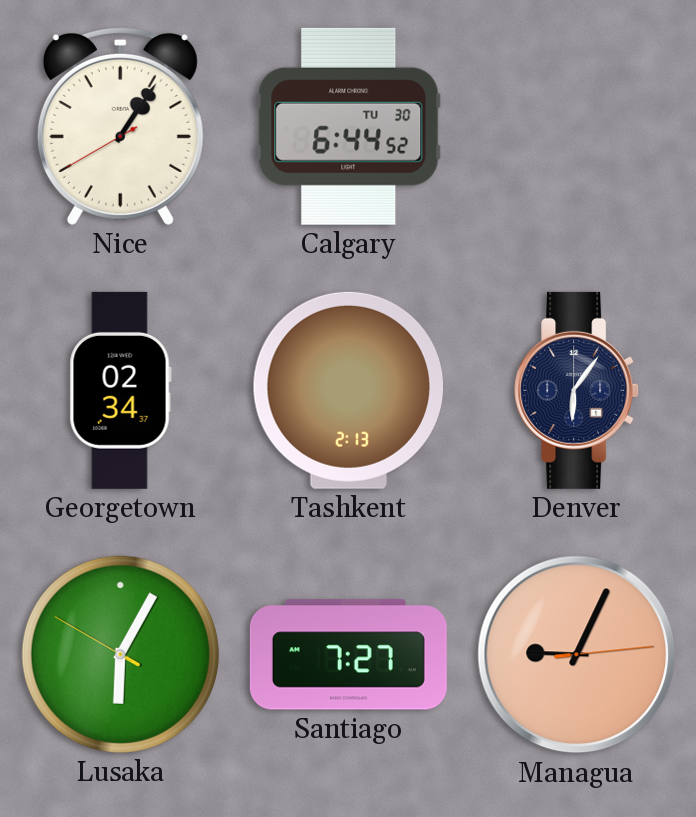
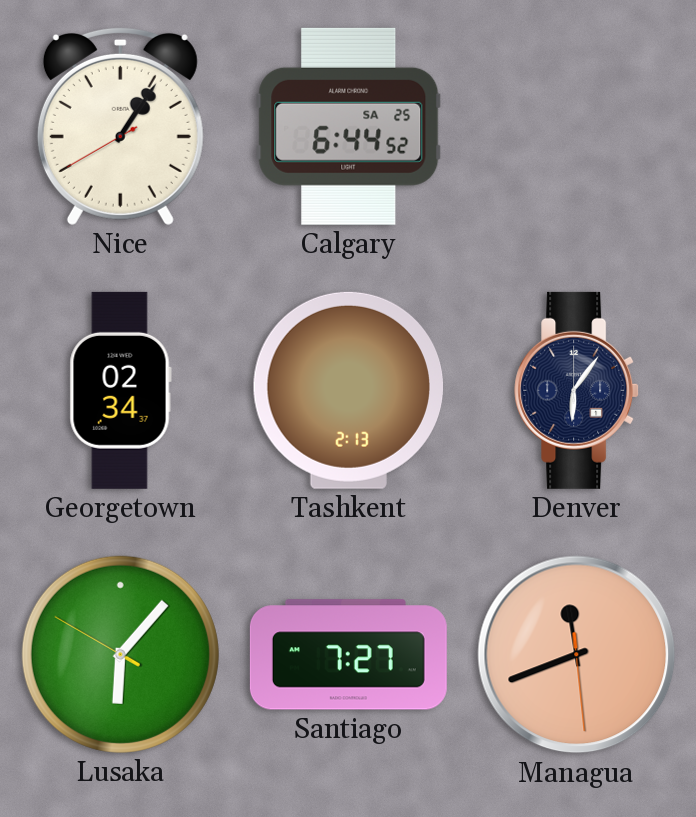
Calgary date: TU 30 -> SA 25
Lusaka: 6:04 -> 6:06
Managua: 9:04 -> 11:41
